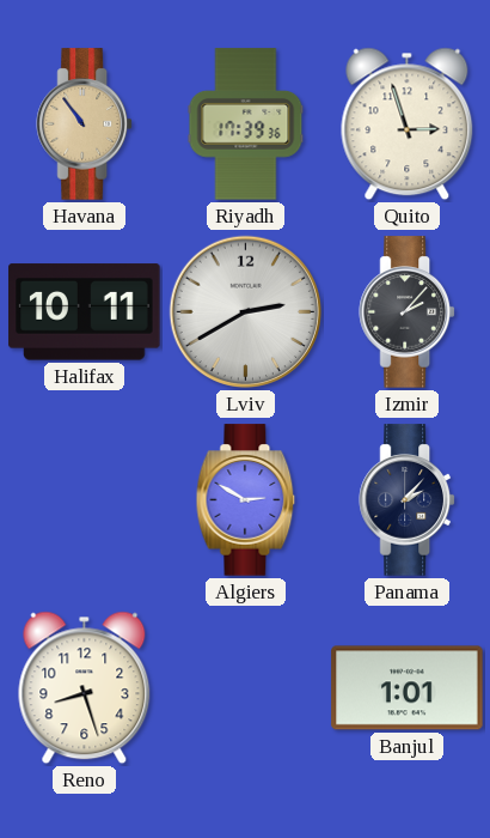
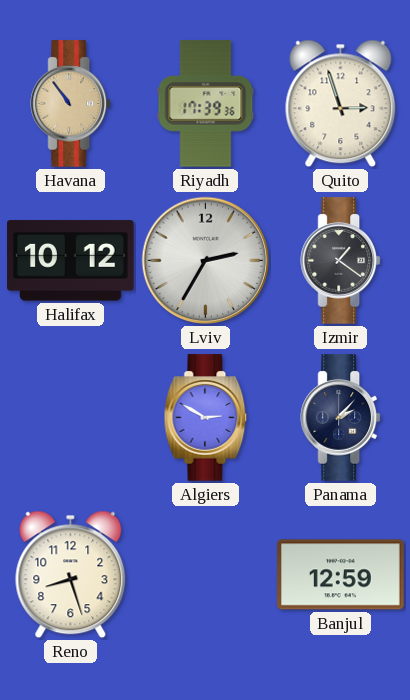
Halifax: 10:11 -> 10:12
Lviv: 2:40 -> 2:35
Izmir: 2:07 -> 1:21
Banjul: 1:01 -> 12:59
